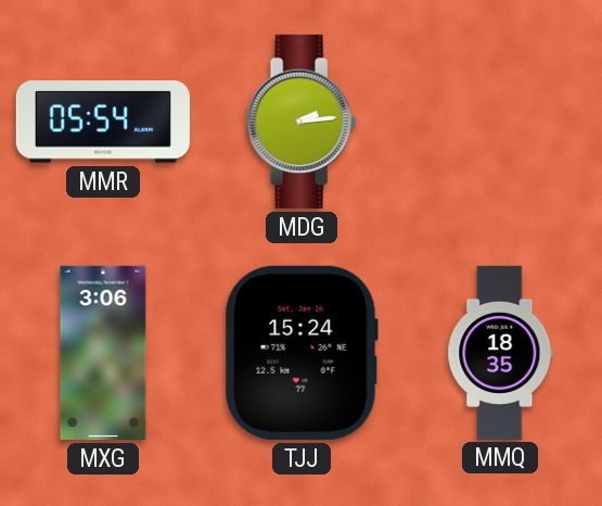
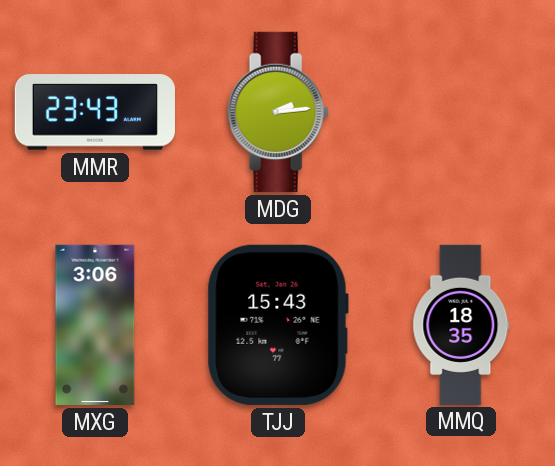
MMR: 05:54 -> 23:43
TJJ: 15:24 -> 15:43
